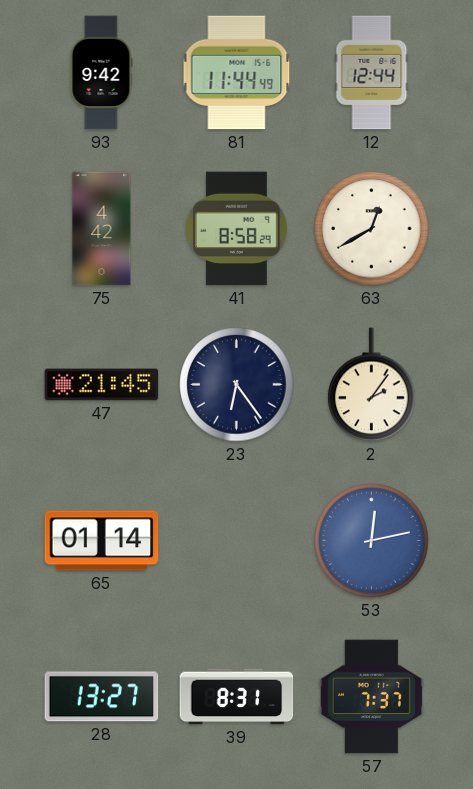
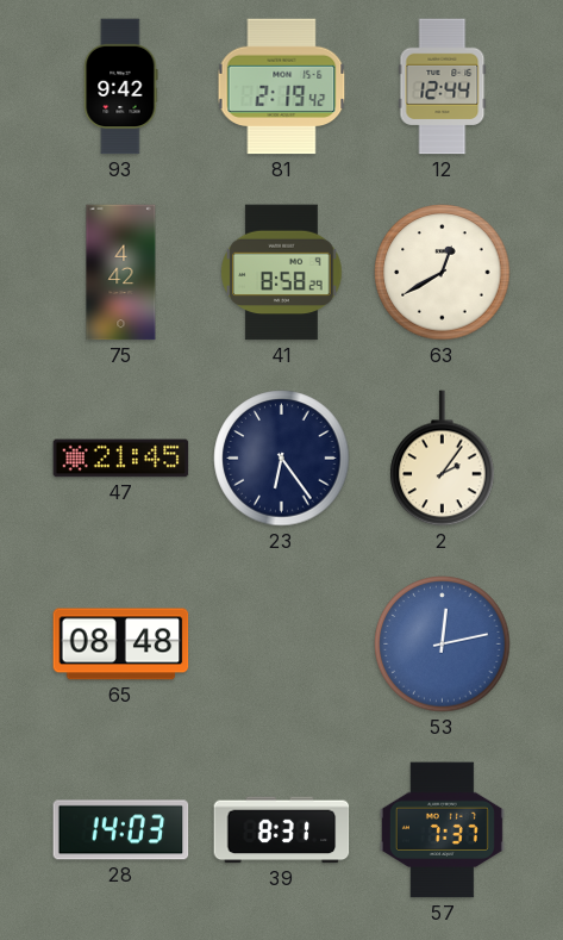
81: 11:44 -> 2:19
65: 01:14 -> 08:48
28: 13:27 -> 14:03
